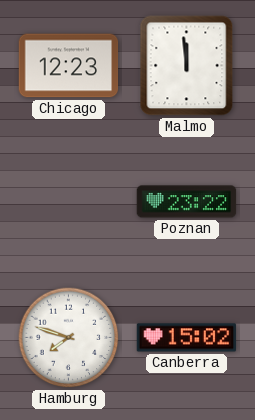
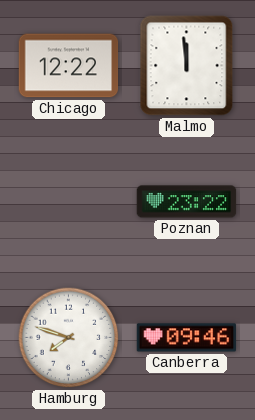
Chicago: 12:23 -> 12:22
Canberra: 15:02 -> 09:46
